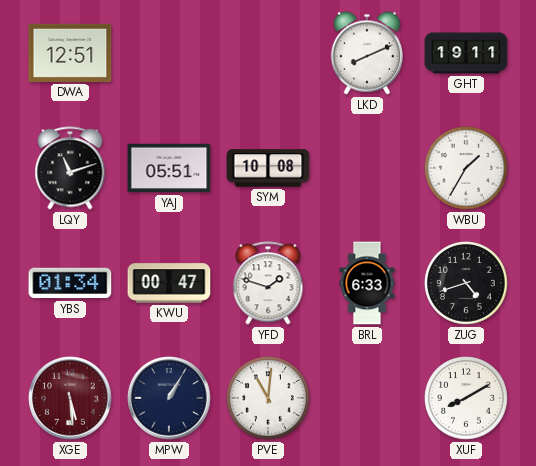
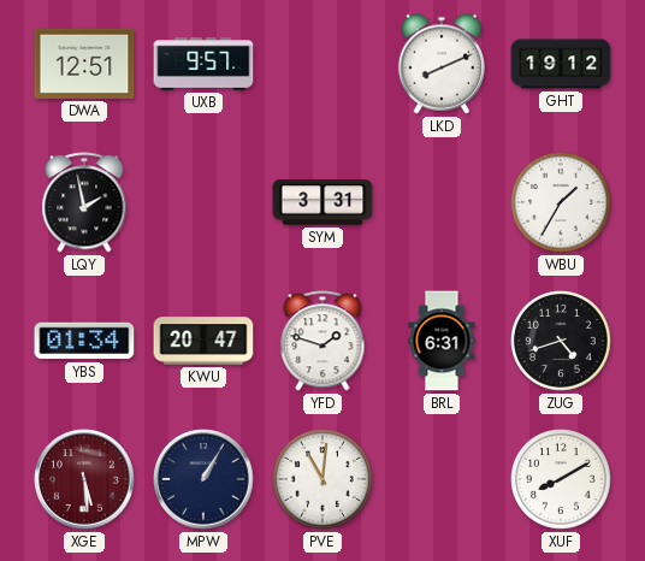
UXB: none -> 9:57
GHT: 19:11 -> 19:12
LQY: 11:12 -> 1:58
YAJ: 05:51 -> none
SYM: 10:08 -> 3:31
KWU: 00:47 -> 20:47
BRL: 6:33 -> 6:31
